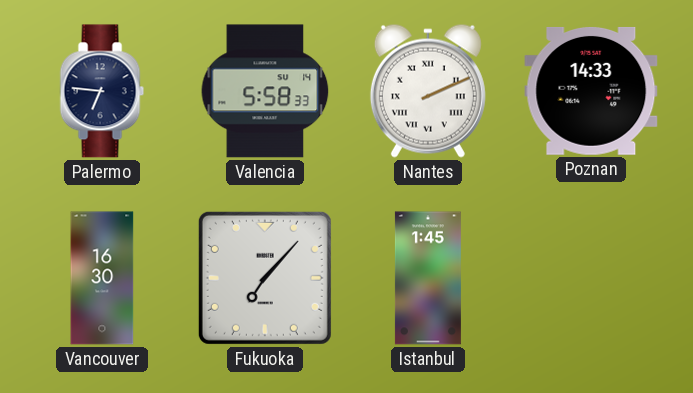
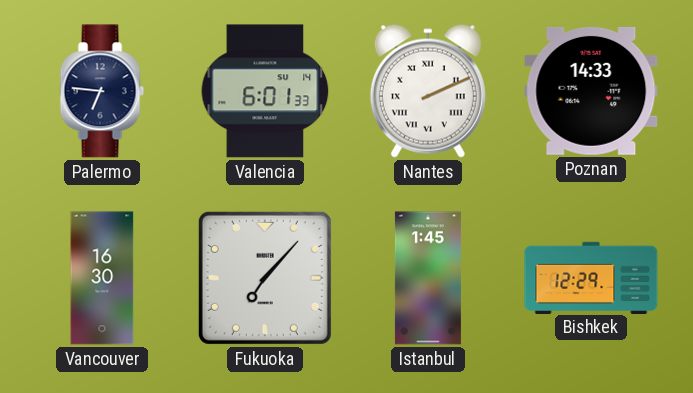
Valencia: 5:58 -> 6:01
Bishkek: none -> 12:29
